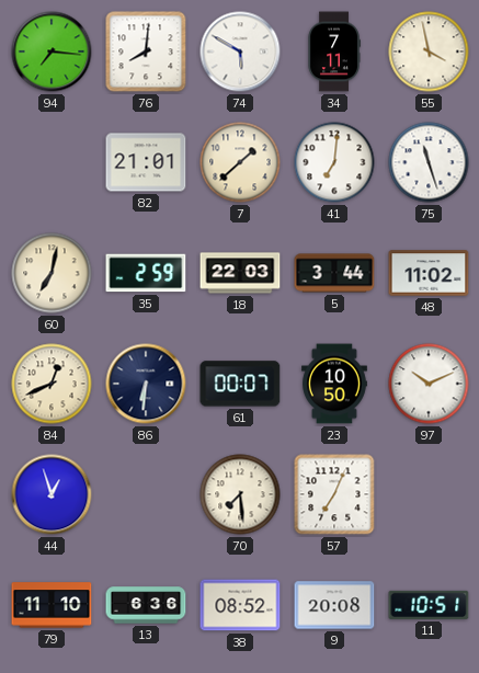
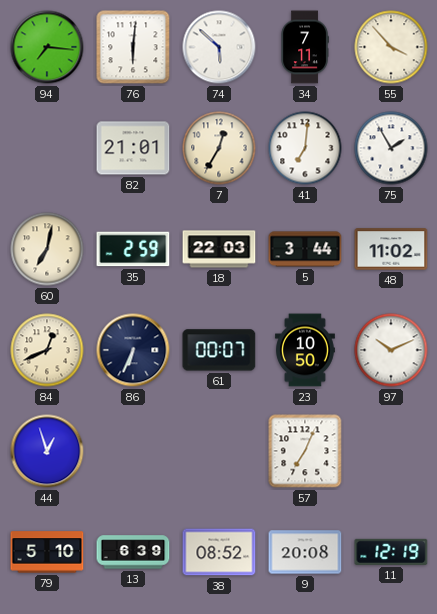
76: 8:01 -> 6:01
74: 5:50 -> 5:52
55: 3:58 -> 3:53
7: 1:38 -> 12:35
75: 11:27 -> 1:55
86: 6:31 -> 6:34
70: 7:29 -> none
79: 11:10 -> 5:10
13: 6:36 -> 6:39
11: 10:51 -> 12:19
